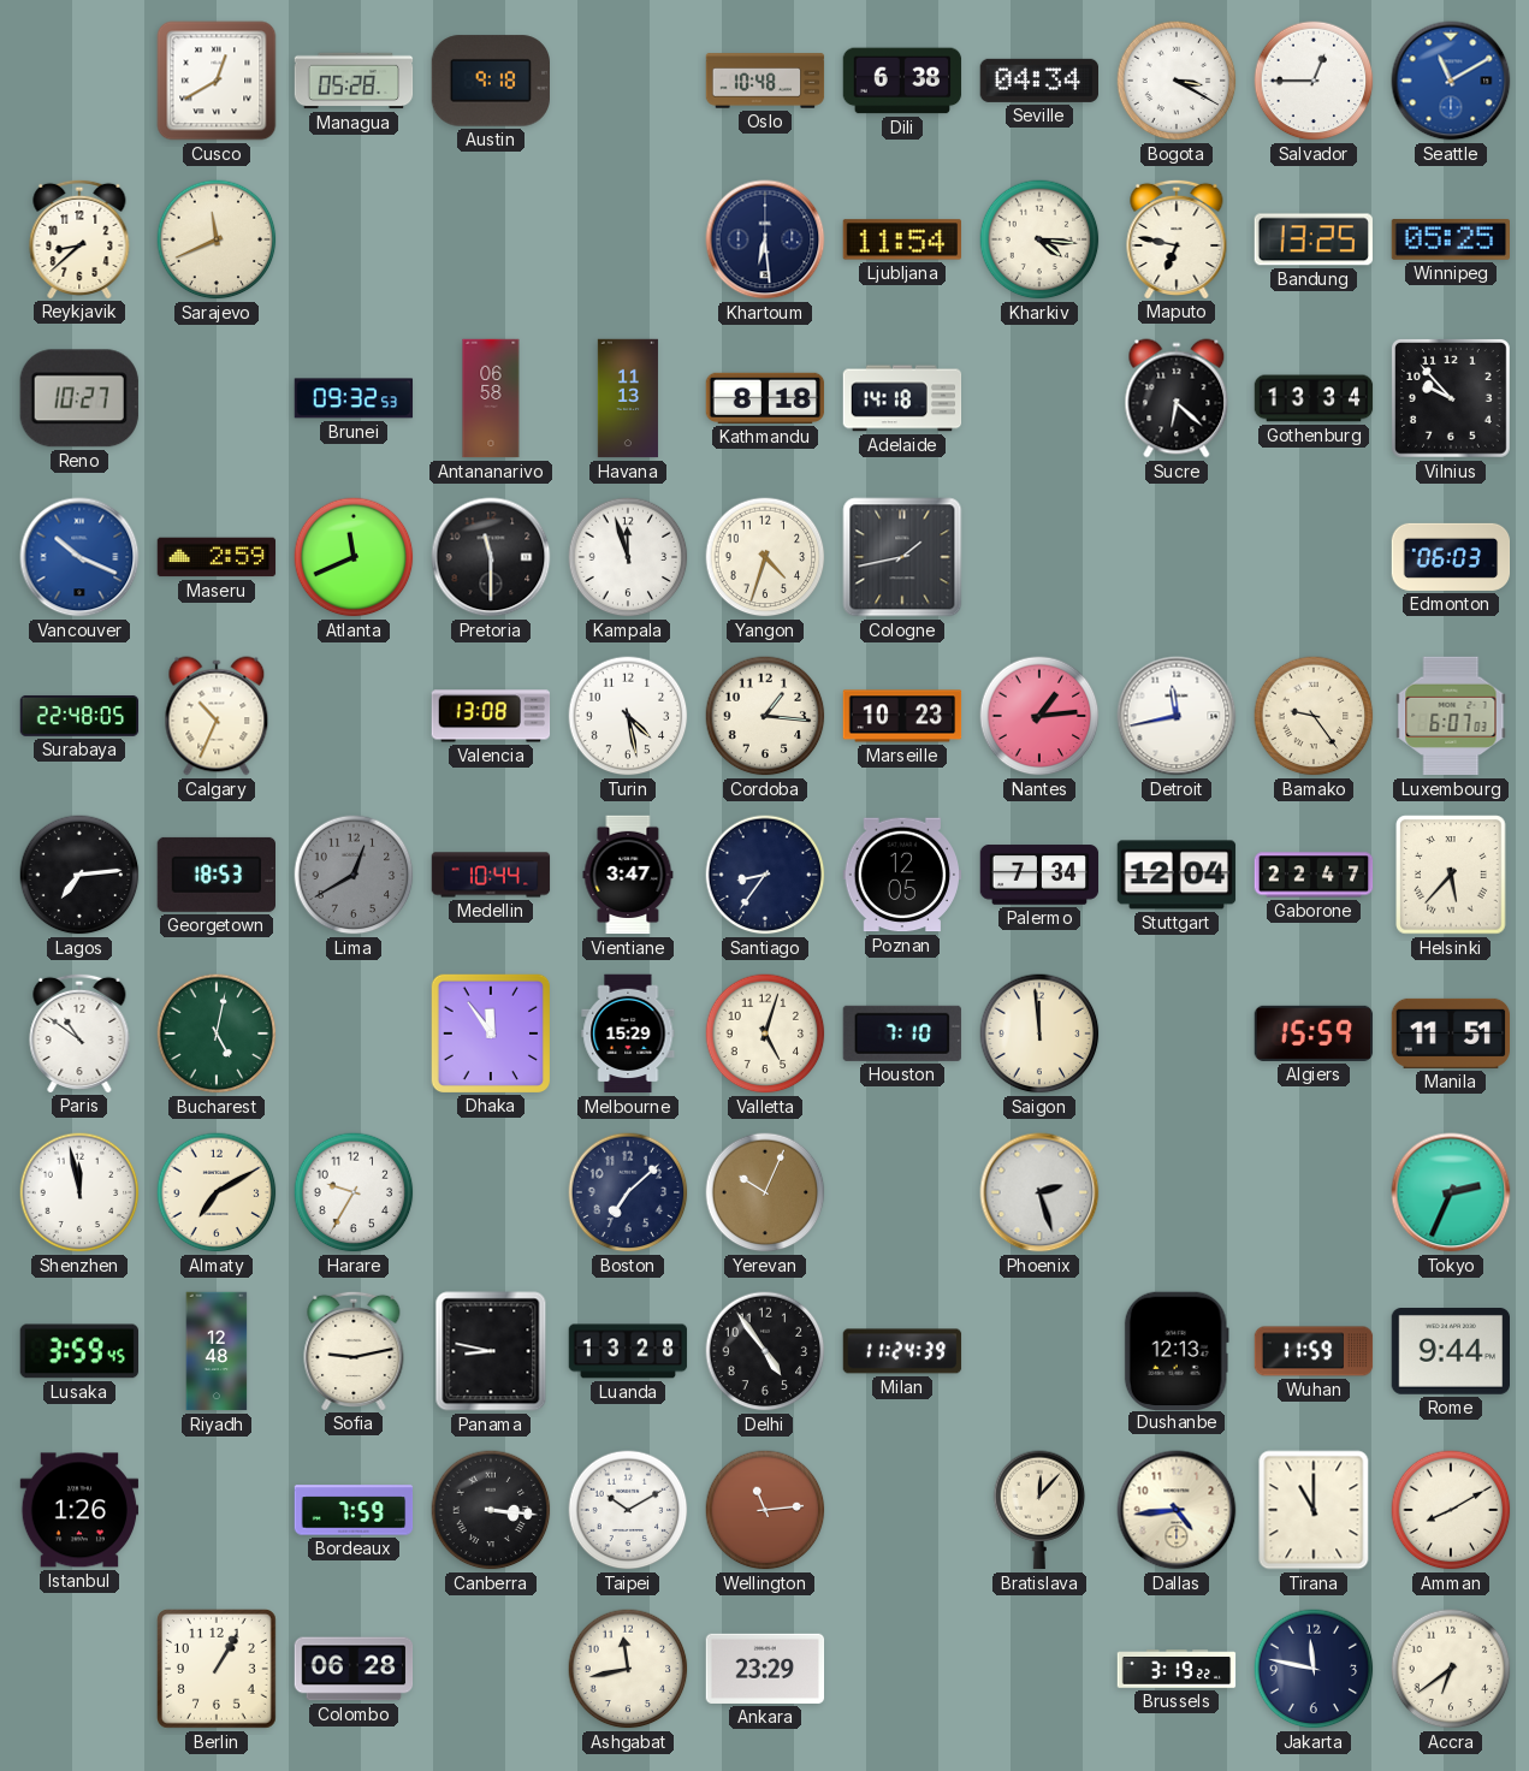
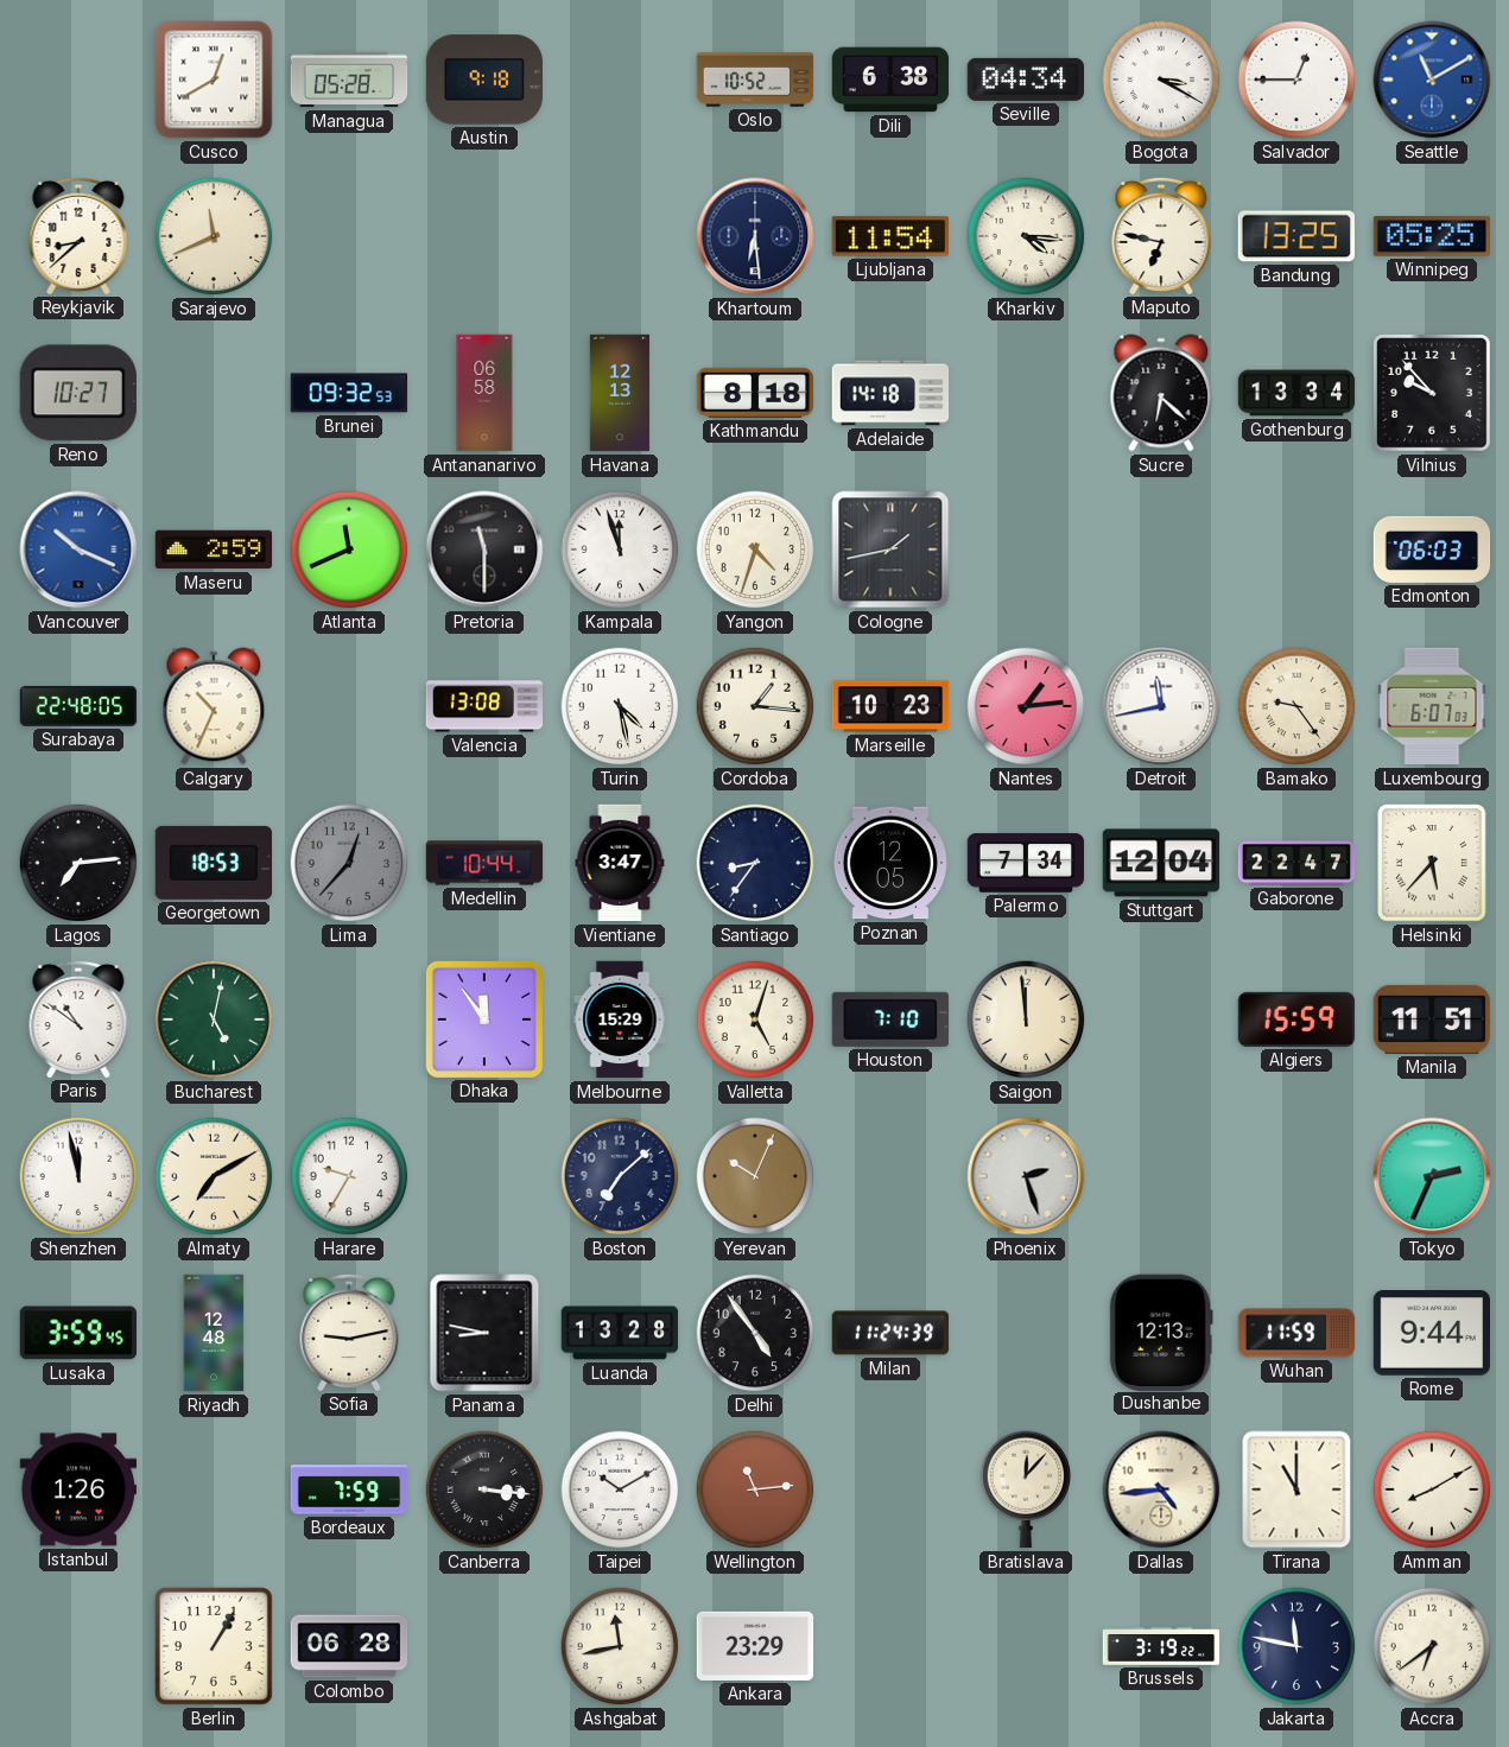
Oslo: 10:48 -> 10:52
Havana: 11:13 -> 12:13
Lima: 12:40 -> 12:37
